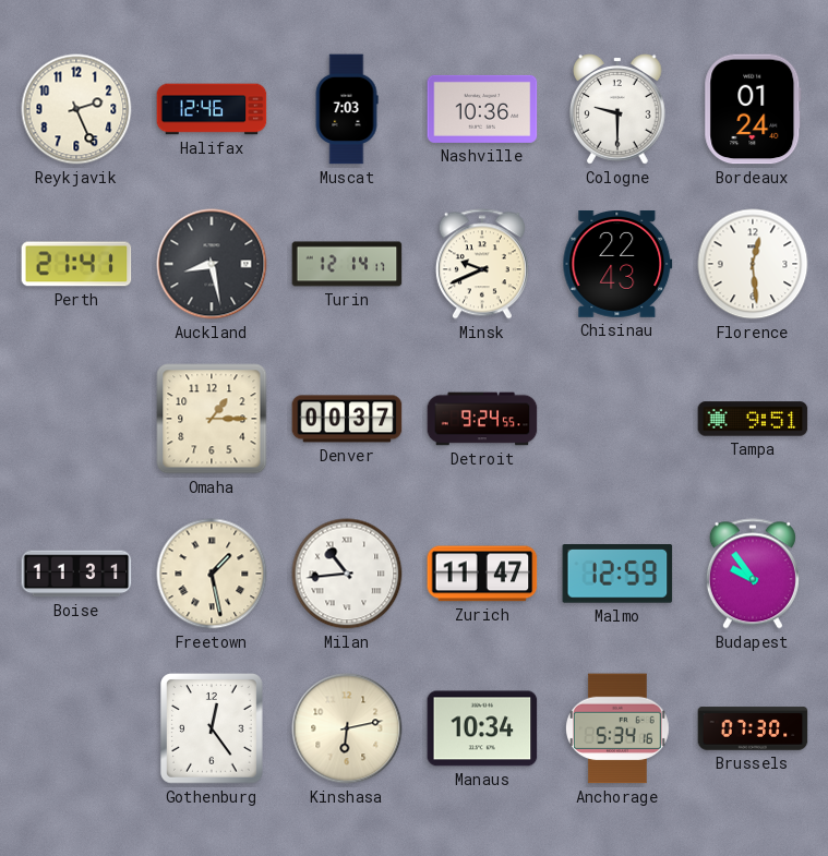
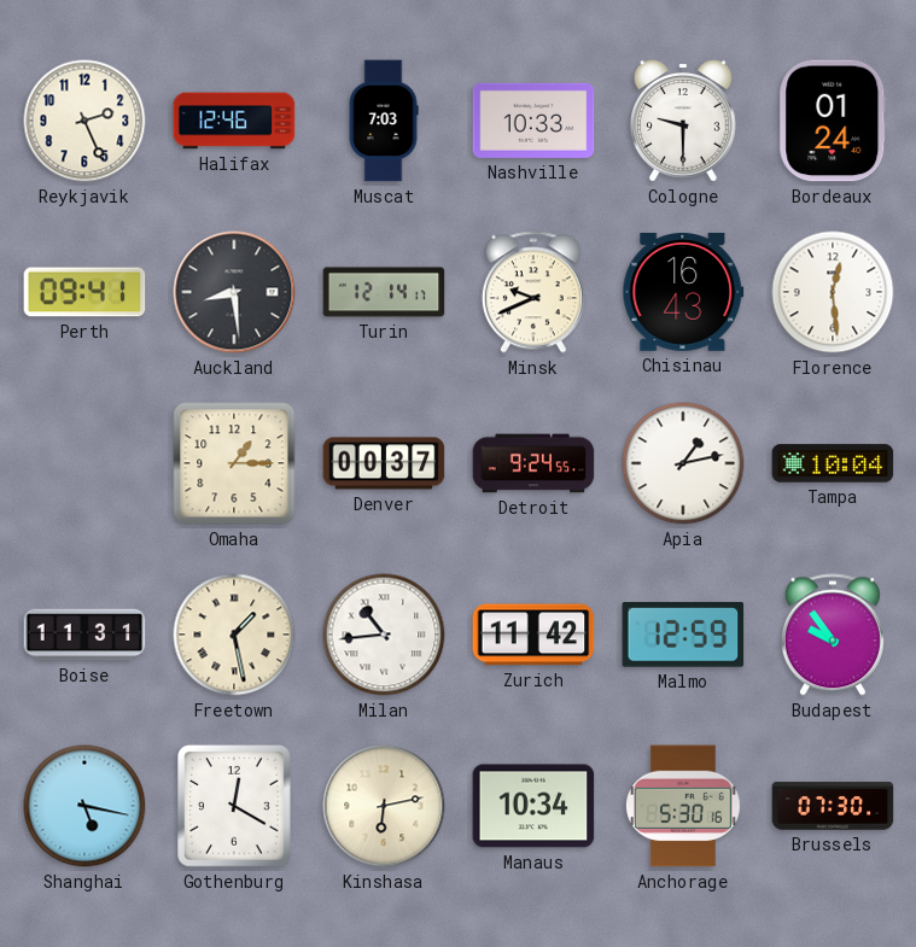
Nashville: 10:36 -> 10:33
Perth: 21:41 -> 09:41
Auckland: 8:28 -> 8:29
Chisinau: 22:43 -> 16:43
Apia: none -> 1:13
Tampa: 9:51 -> 10:04
Zurich: 11:47 -> 11:42
Shanghai: none -> 5:17
Gothenburg: 12:24 -> 12:20
Anchorage: 5:34 -> 5:30
